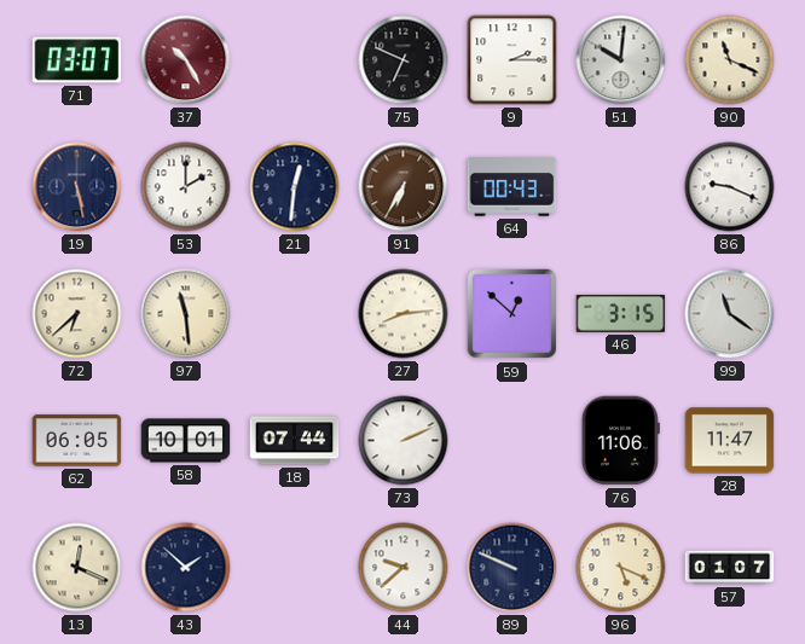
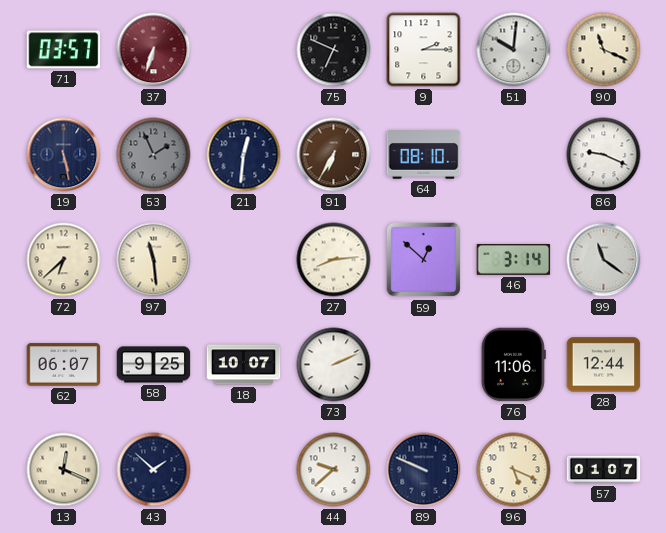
71: 03:07 -> 03:57
37: 10:25 -> 6:33
53: 2:00 -> 1:56
53 dial: white -> grey
64: 00:43 -> 08:10
46: 3:15 -> 3:14
62: 06:05 -> 06:07
58: 10:01 -> 9:25
18: 07:44 -> 10:07
28: 11:47 -> 12:44
